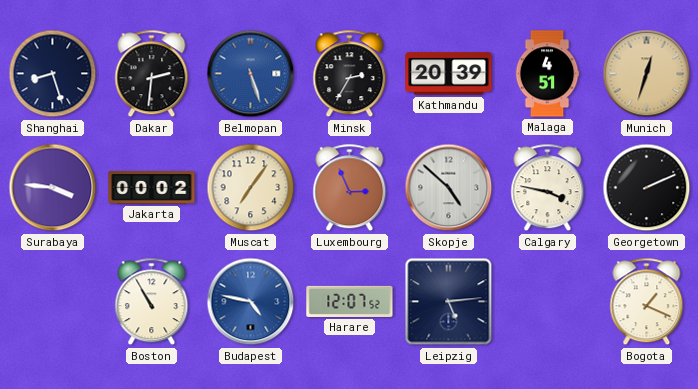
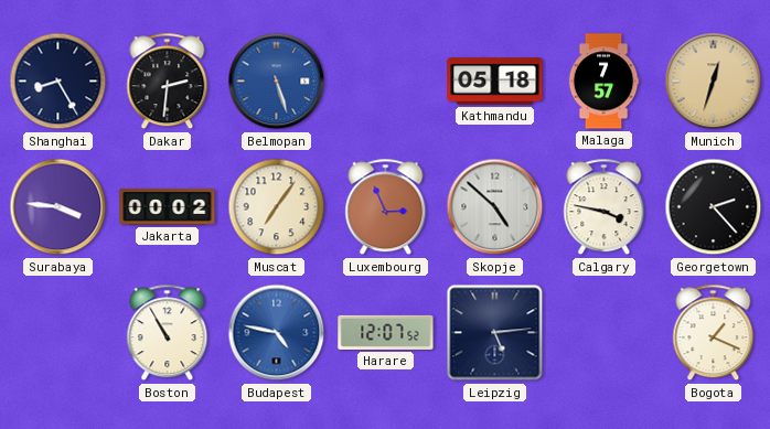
Shanghai: 8:27 -> 8:25
Minsk: 2:35 -> none
Kathmandu: 20:39 -> 05:18
Malaga: 4:51 -> 7:57
Georgetown: 2:11 -> 2:23
